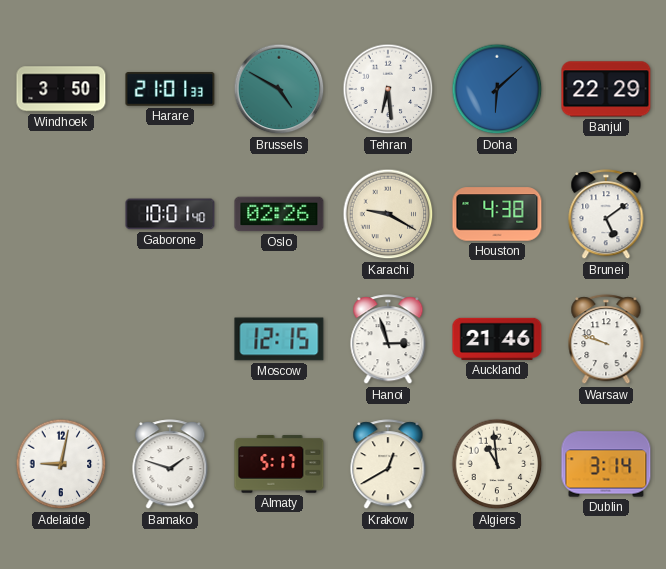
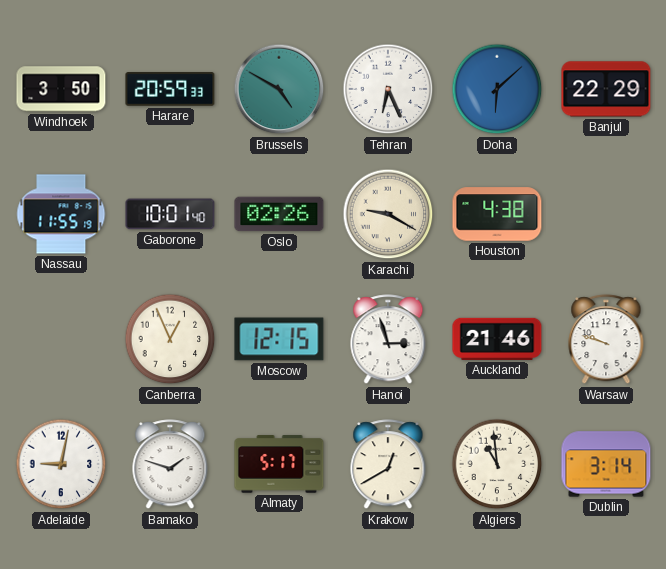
Harare: 21:01 -> 20:59
Tehran: 6:29 -> 6:26
Nassau: none -> 11:55
Brunei: 5:09 -> none
Canberra: none -> 12:56
